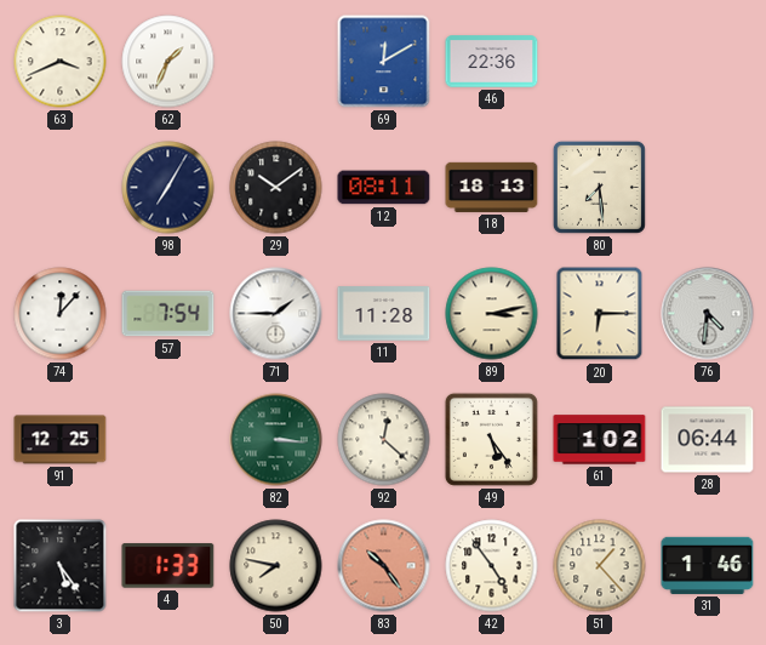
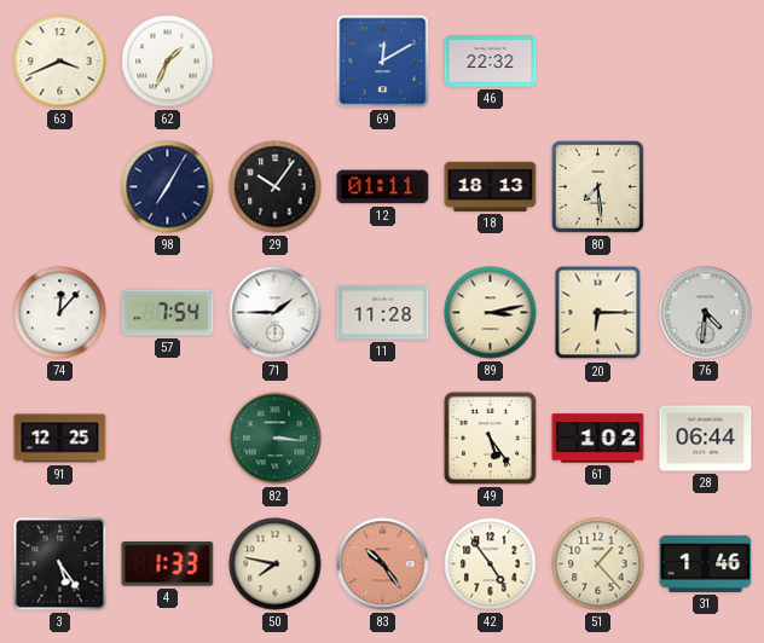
46: 22:36 -> 22:32
29: 10:09 -> 10:06
12: 08:11 -> 01:11
92: 12:22 -> none
